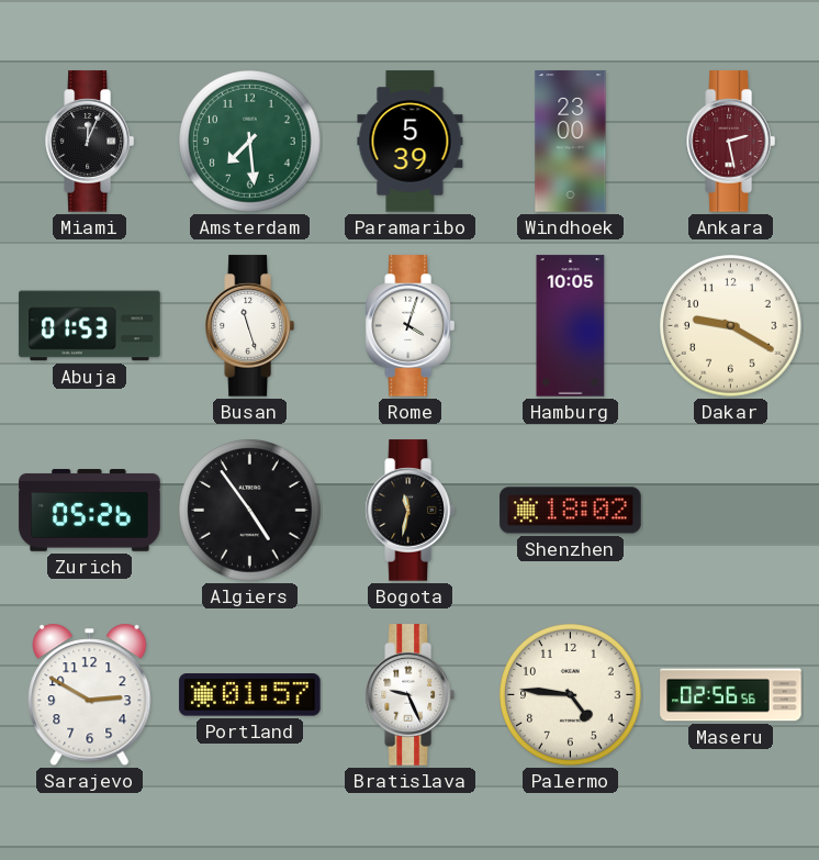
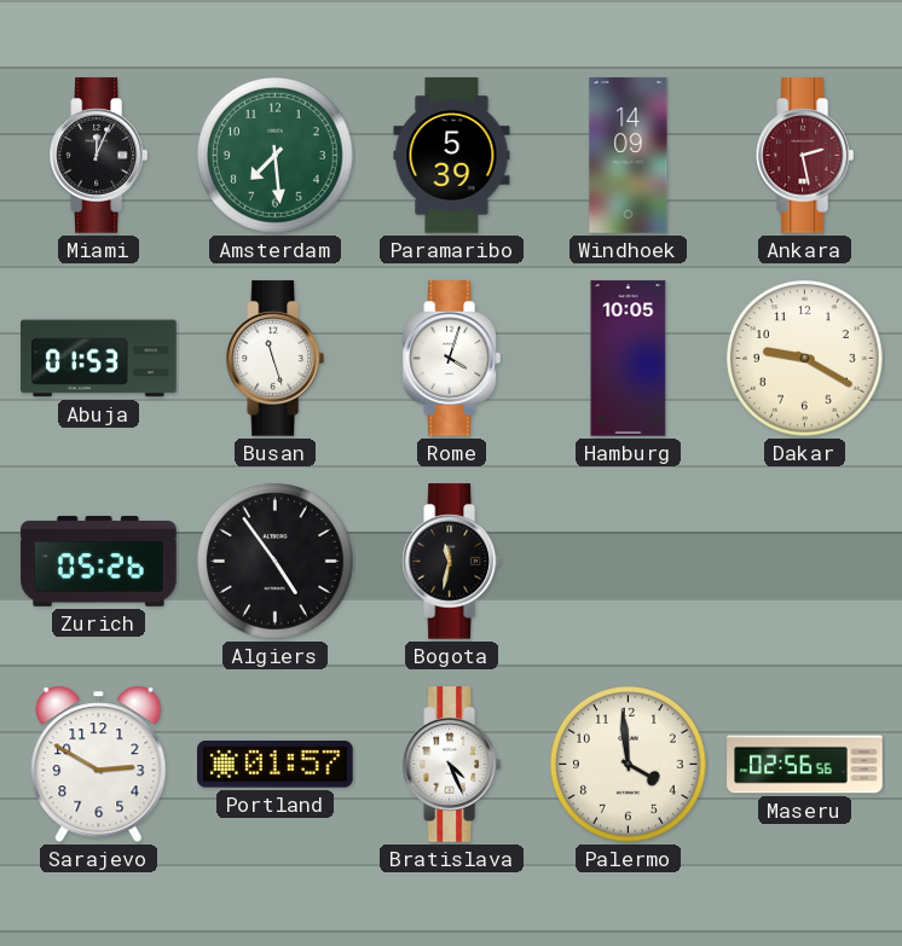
Windhoek: 23:00 -> 14:09
Shenzhen: 18:02 -> none
Bratislava: 9:26 -> 4:26
Palermo: 4:46 -> 3:59
